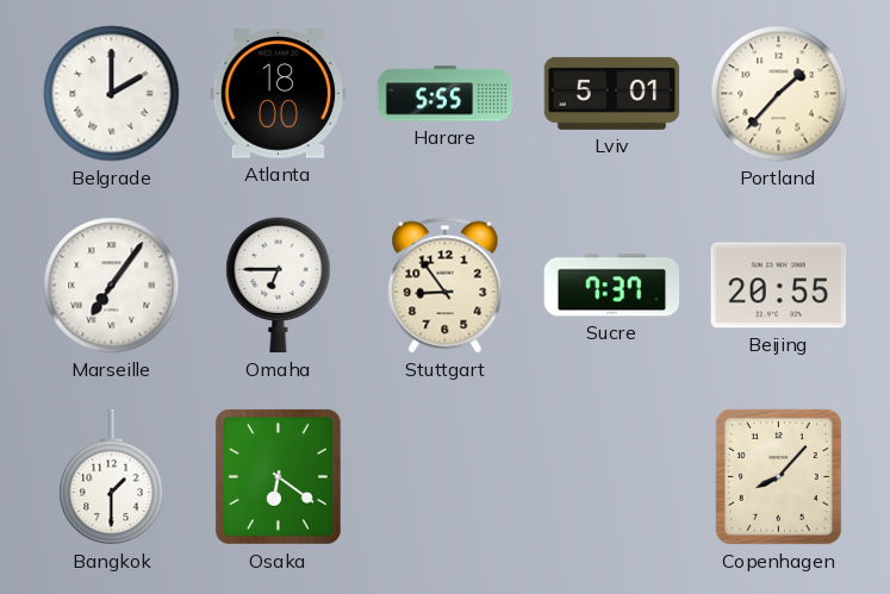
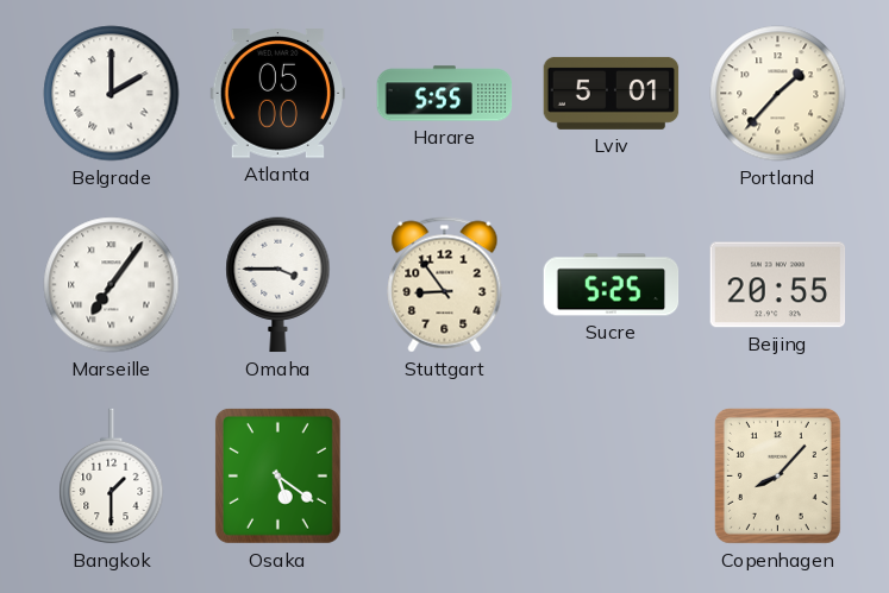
Atlanta: 18:00 -> 05:00
Omaha: 6:45 -> 3:45
Sucre: 7:37 -> 5:25
Osaka: 6:21 -> 5:21
